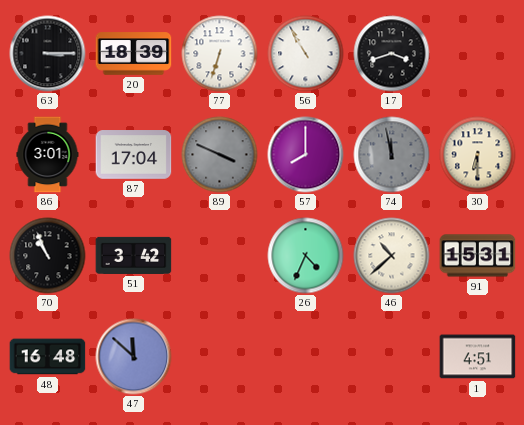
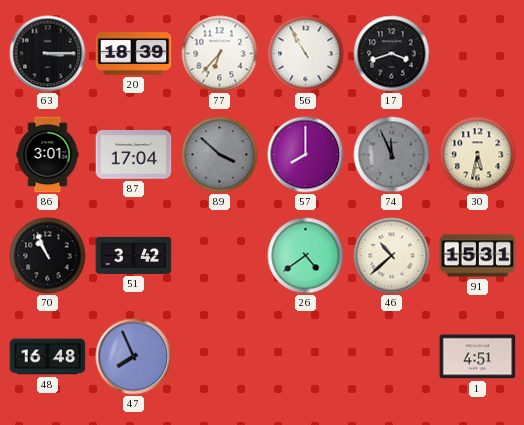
77: 6:33 -> 6:37
89: 3:49 -> 3:52
74: 11:58 -> 11:56
30: 6:30 -> 5:32
26: 4:34 -> 4:39
47: 11:52 -> 7:56
